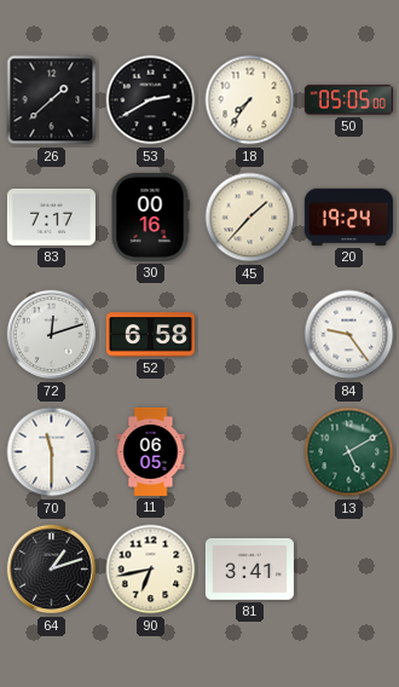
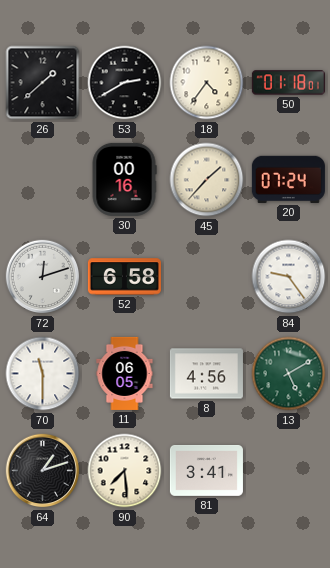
18: 7:36 -> 4:36
50: 05:05 -> 01:18
83: 7:17 -> none
20: 19:24 -> 07:24
8: none -> 4:56
90: 6:43 -> 7:29
